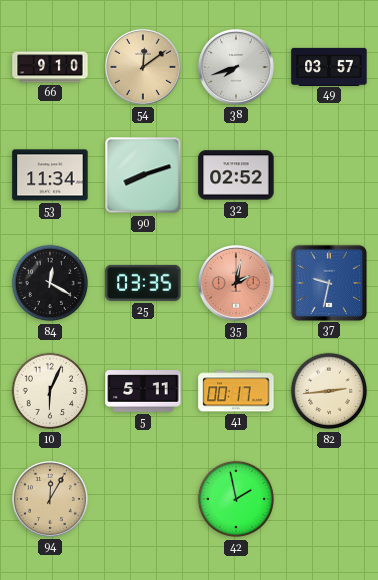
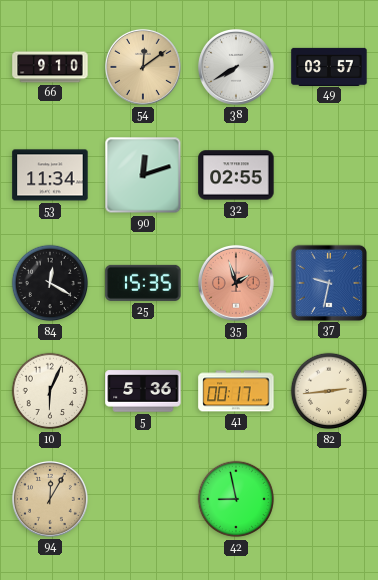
38: 7:42 -> 7:40
90: 8:12 -> 12:12
32: 02:52 -> 02:55
25: 03:35 -> 15:35
35: 2:02 -> 1:57
5: 5:11 -> 5:36
42: 1:58 -> 8:58
